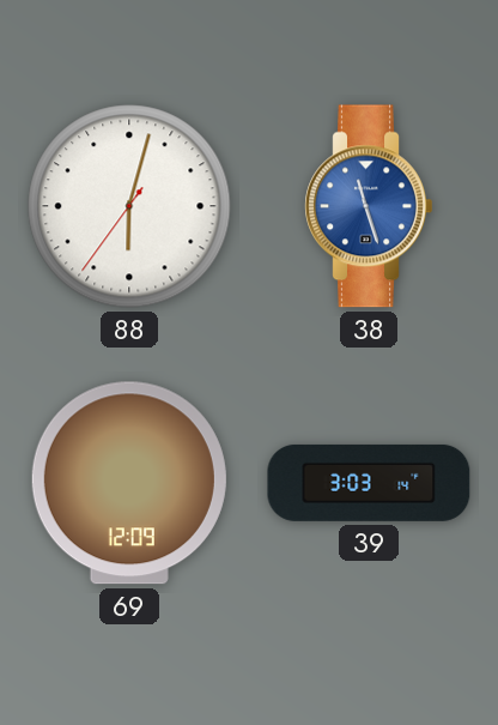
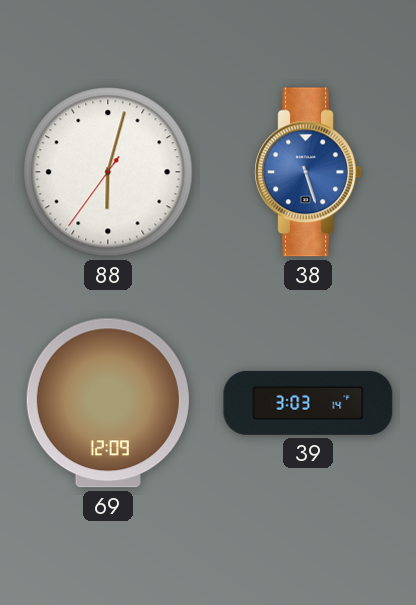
38: 11:27 -> 5:27
